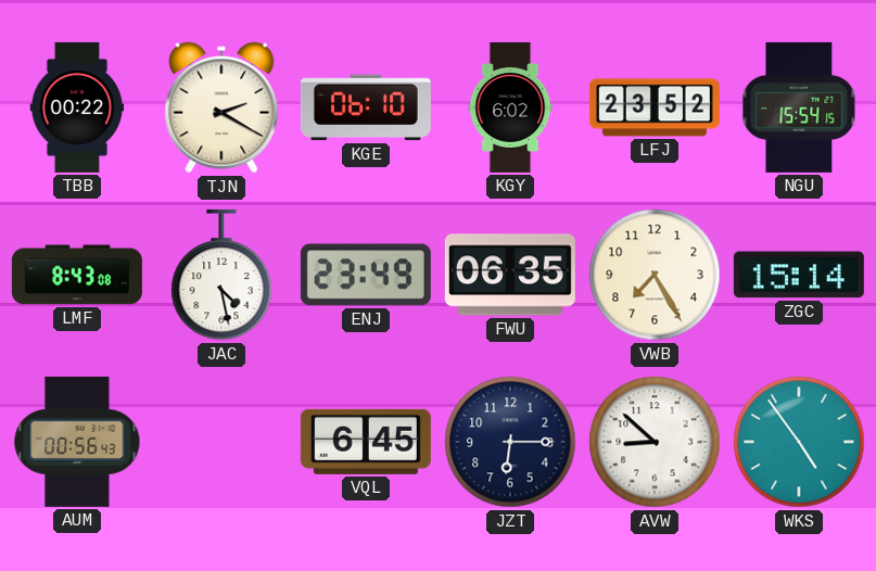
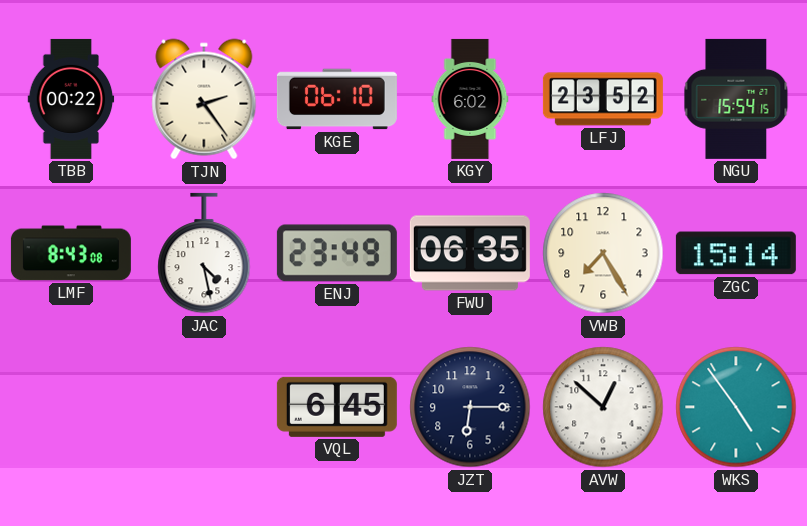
TJN: 2:20 -> 2:24
AUM: 00:56 -> none
AVW: 8:52 -> 12:52
